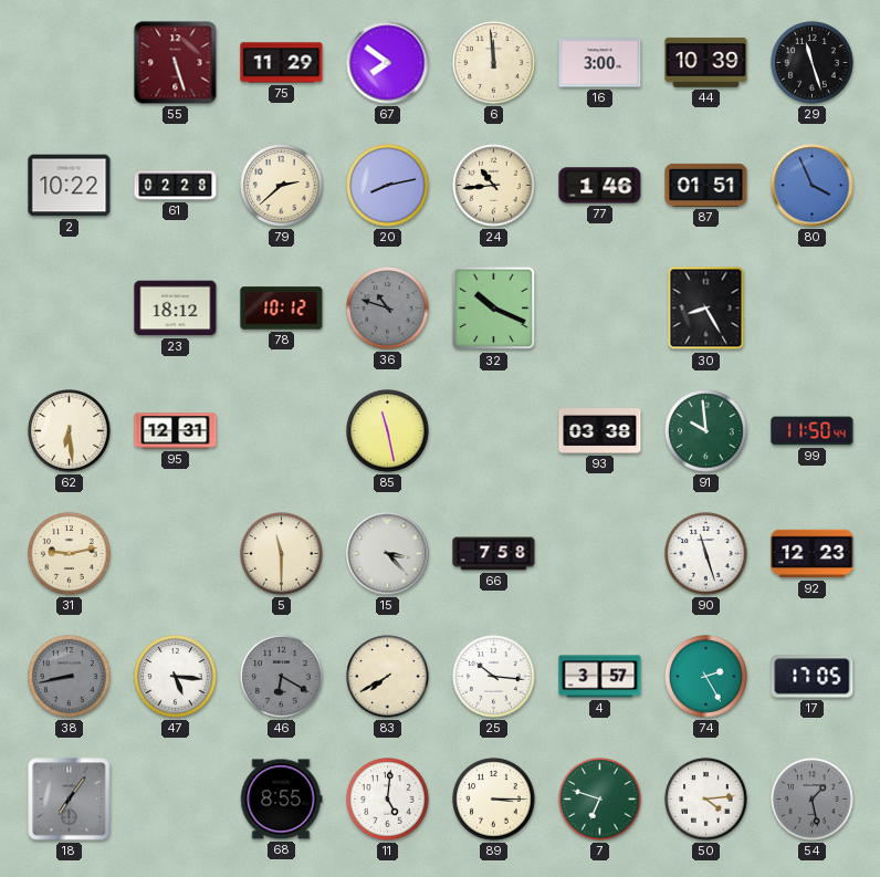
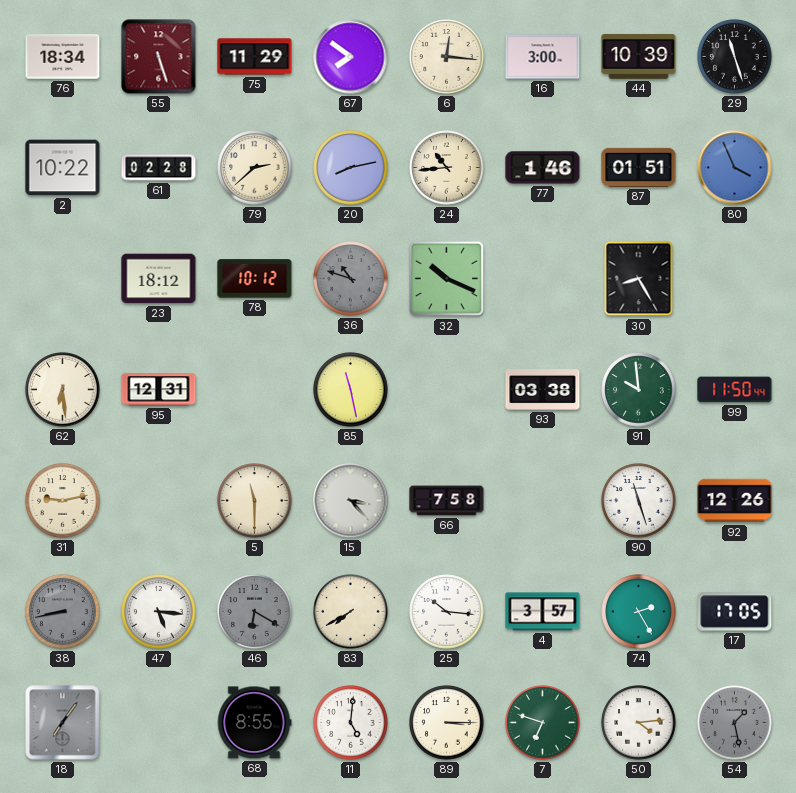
76: none -> 18:34
6: 11:59 -> 12:16
92: 12:23 -> 12:26
